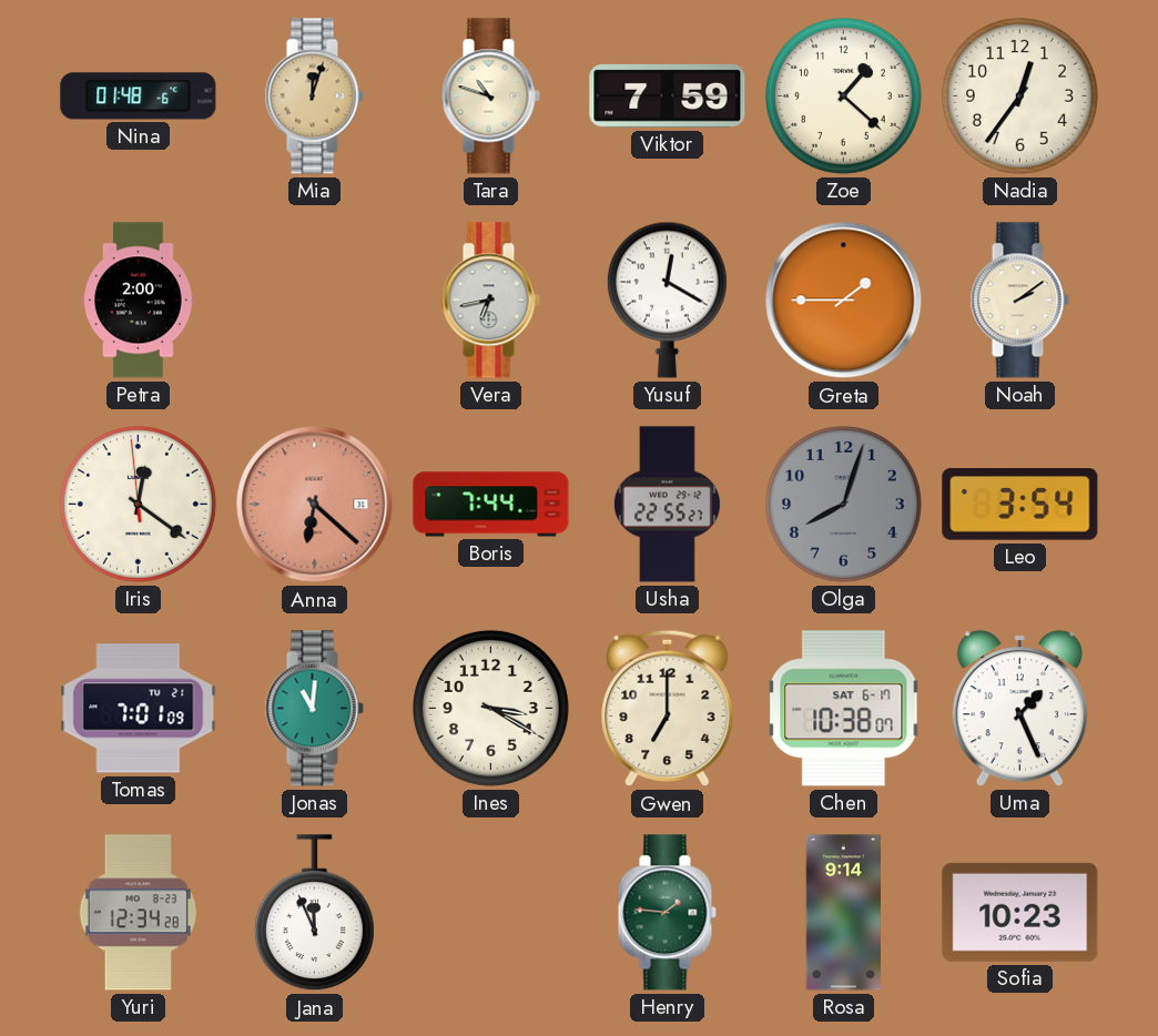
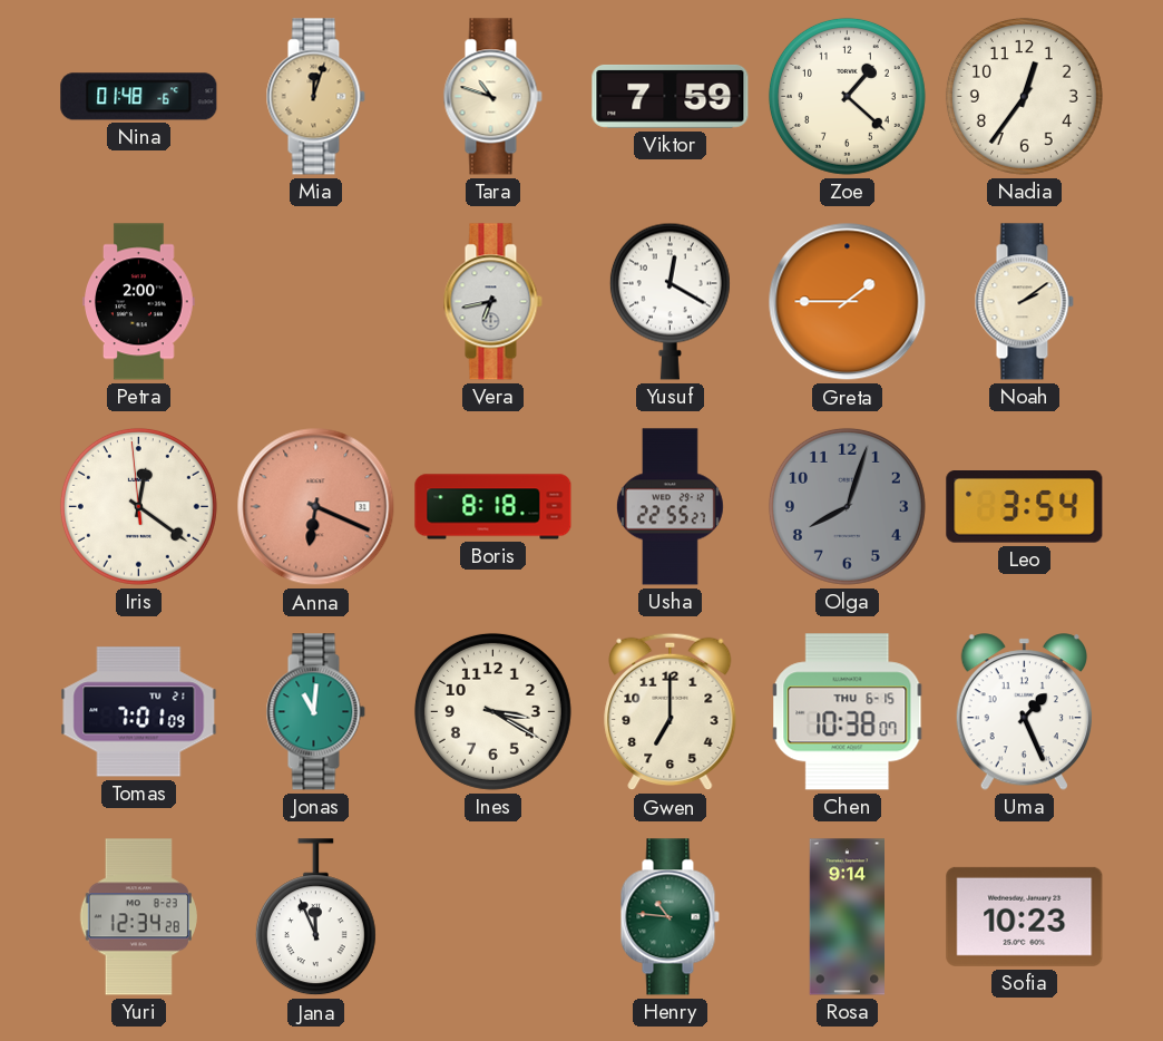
Anna: 6:22 -> 6:19
Boris: 7:44 -> 8:18
Chen date: SAT 6-17 -> THU 6-15
Henry: 1:46 -> 10:46
